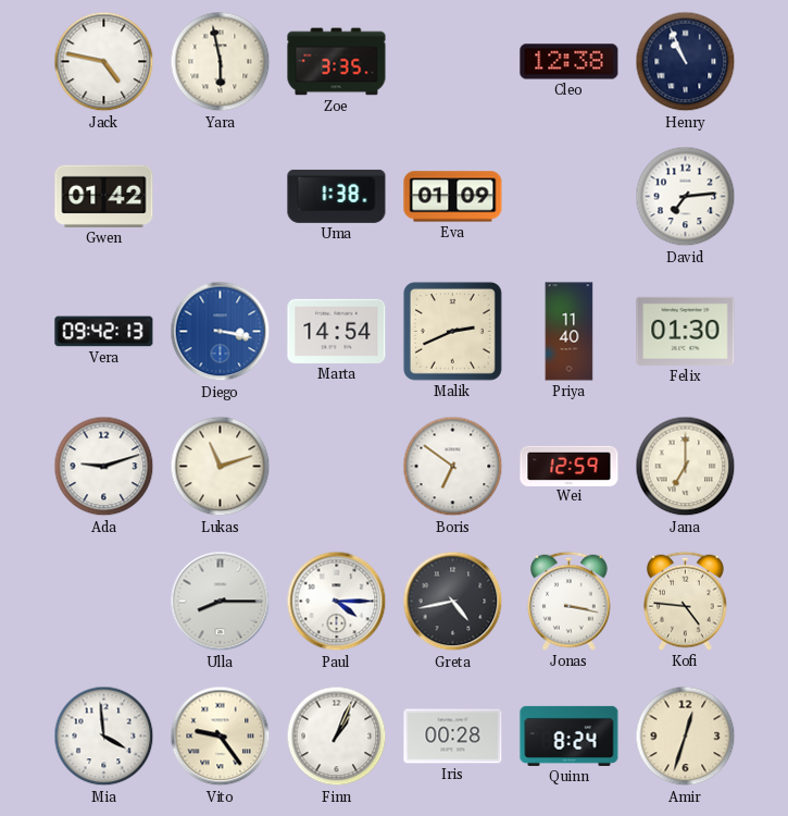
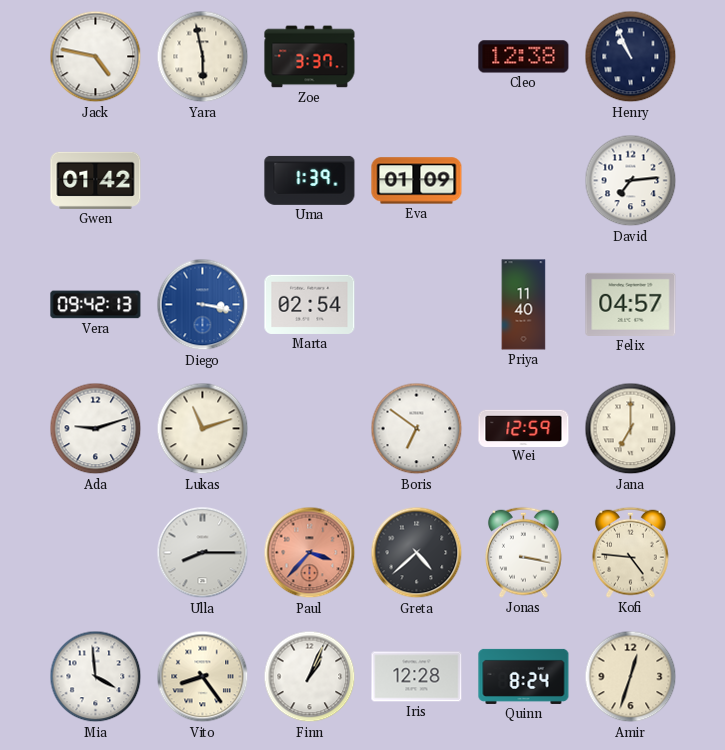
Zoe: 3:35 -> 3:37
Uma: 1:38 -> 1:39
Marta: 14:54 -> 02:54
Malik: 2:41 -> none
Felix: 01:30 -> 04:57
Paul: 4:15 -> 3:37
Paul dial: white -> salmon
Greta: 4:43 -> 4:38
Vito: 9:24 -> 8:24
Iris: 00:28 -> 12:28
